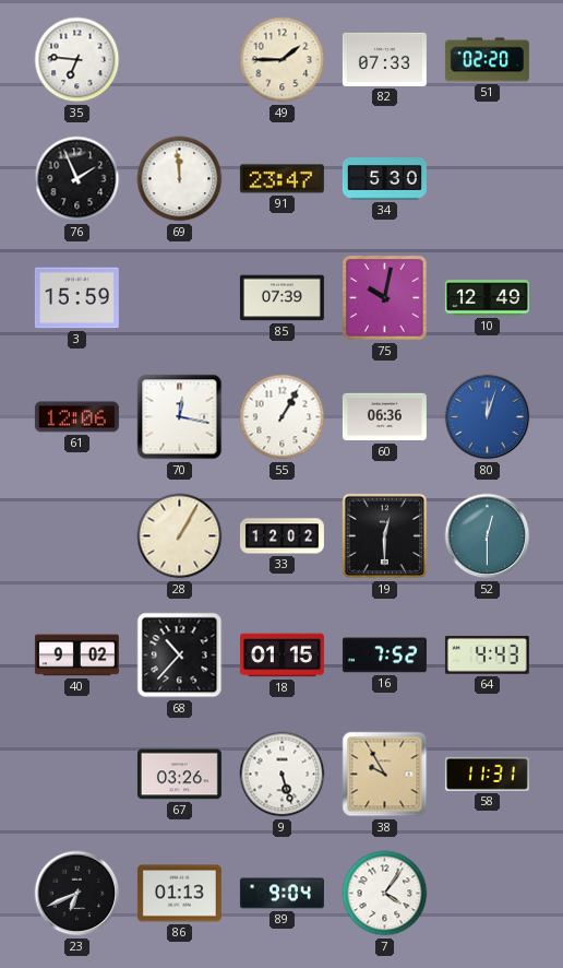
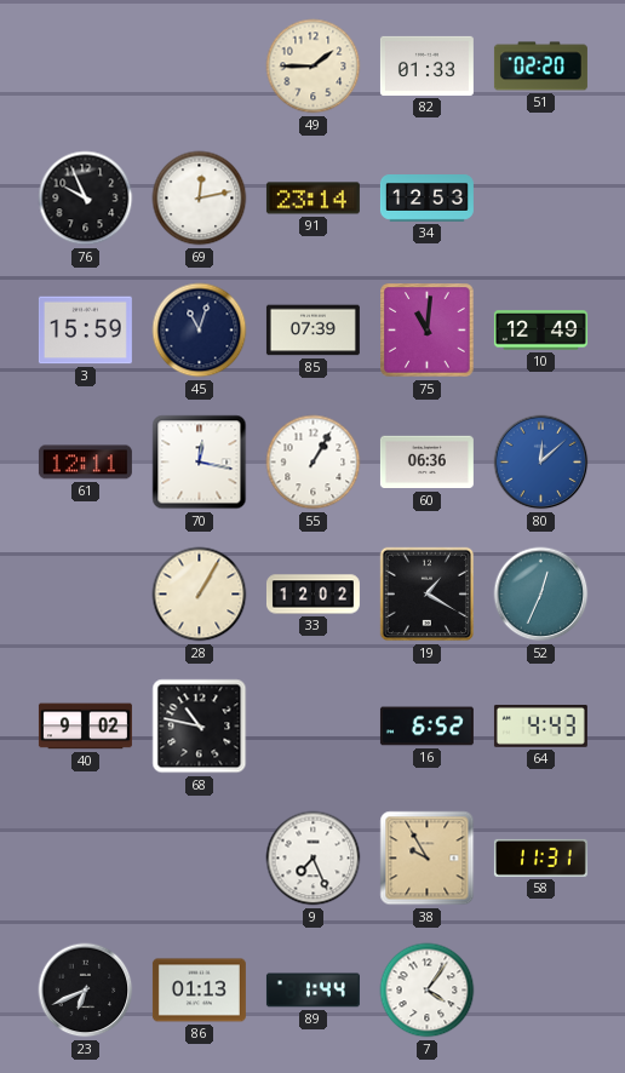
35: 6:46 -> none
82: 07:33 -> 01:33
76: 1:56 -> 9:56
69: 11:59 -> 12:13
91: 23:47 -> 23:14
34: 5:30 -> 12:53
45: none -> 11:03
75: 10:02 -> 11:01
61: 12:06 -> 12:11
80: 12:03 -> 12:08
19: 12:30 -> 1:20
52: 12:30 -> 12:34
68: 10:37 -> 10:47
18: 01:15 -> none
16: 7:52 -> 6:52
67: 03:26 -> none
9: 5:27 -> 7:26
89: 9:04 -> 1:44
